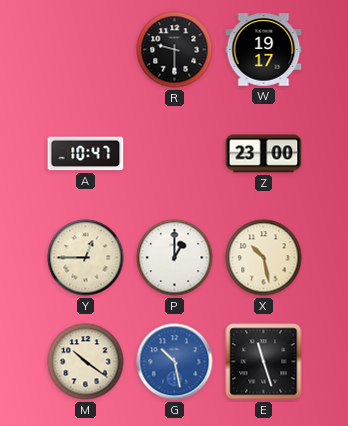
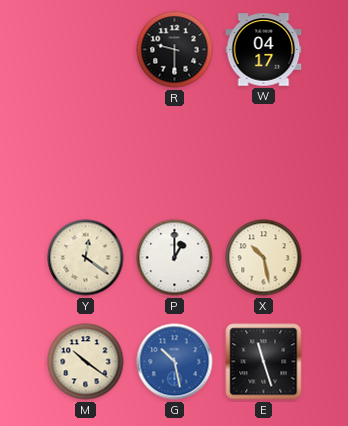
W: 19:17 -> 04:17
A: 10:47 -> none
Z: 23:00 -> none
Y: 12:45 -> 12:21
